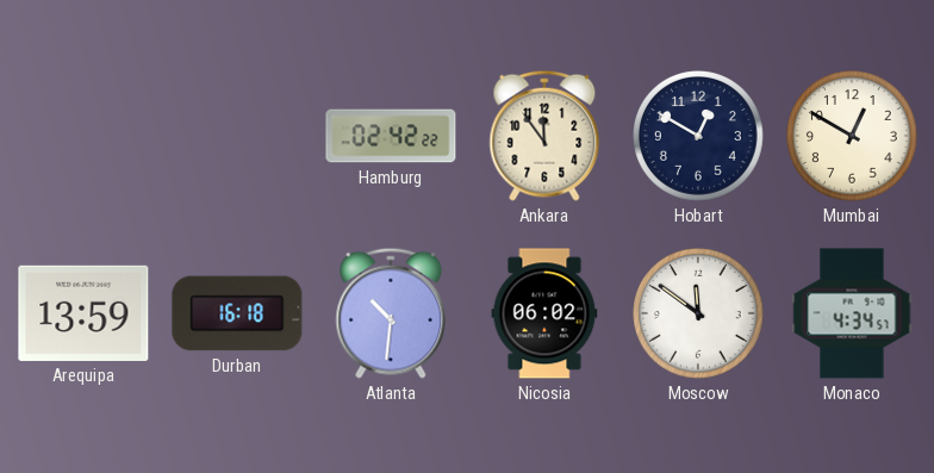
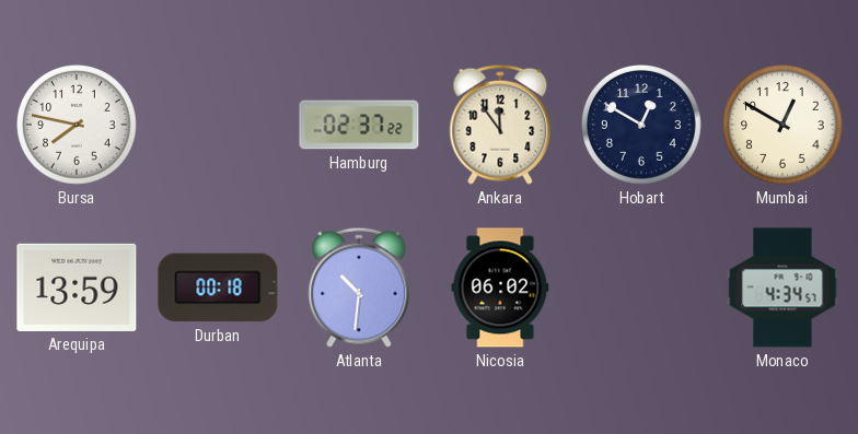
Bursa: none -> 7:47
Hamburg: 02:42 -> 02:37
Durban: 16:18 -> 00:18
Moscow: 11:51 -> none
